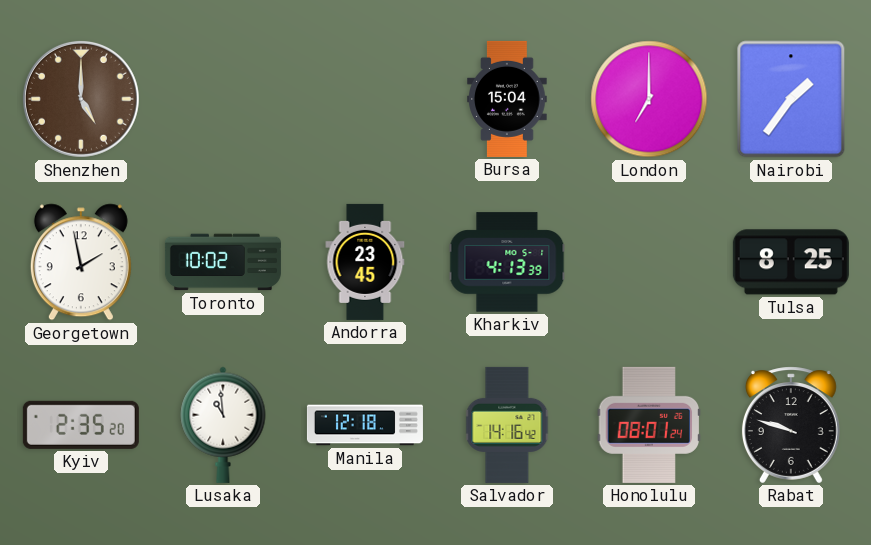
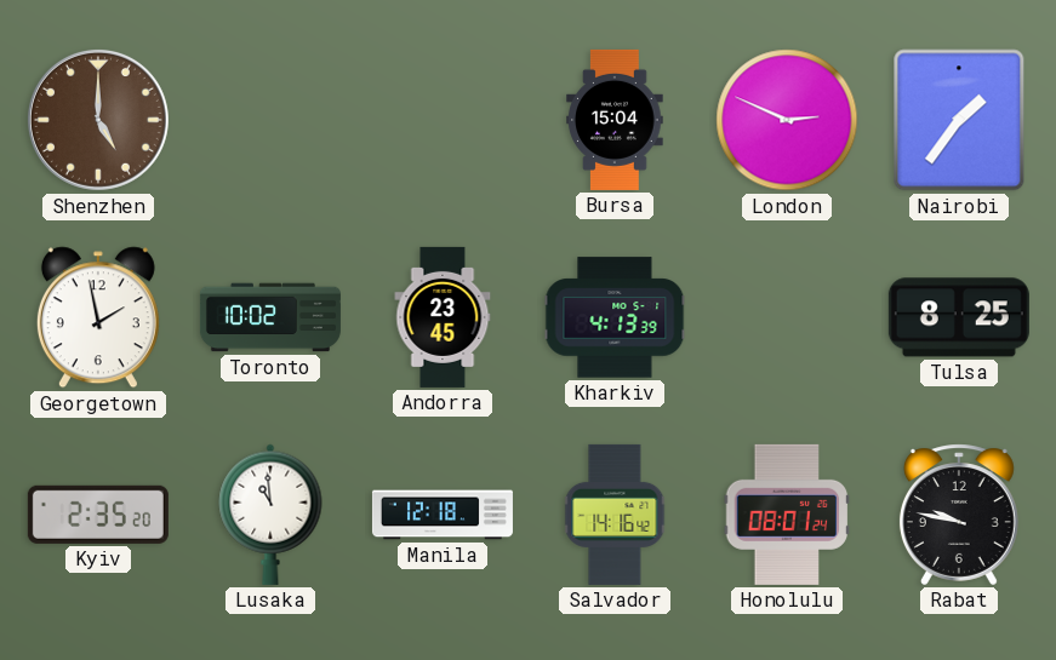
London: 7:00 -> 2:49
Rabat: 9:48 -> 9:47
